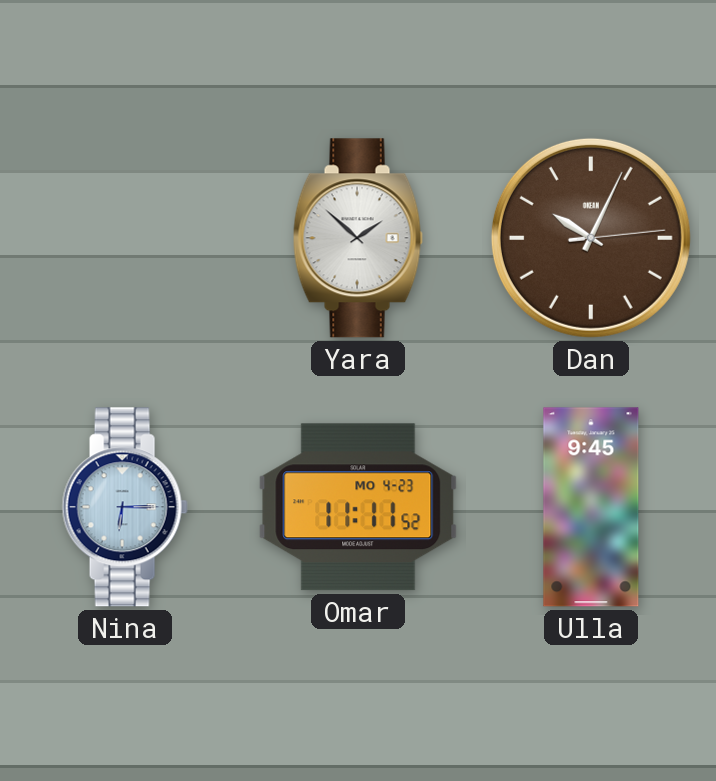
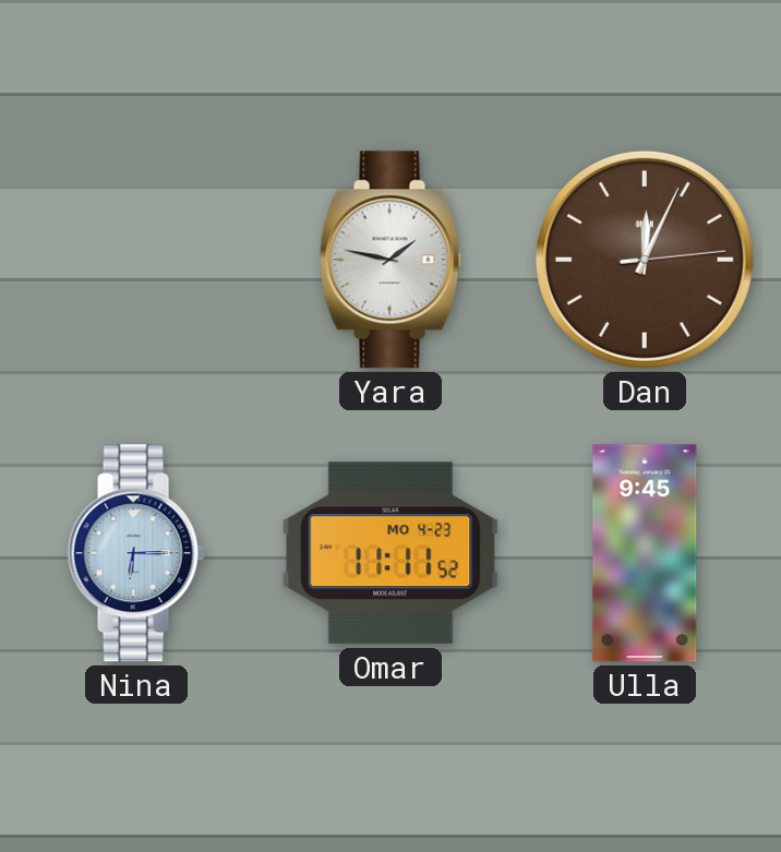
Yara: 1:52 -> 1:47
Dan: 10:04 -> 12:04
